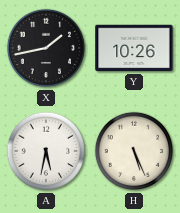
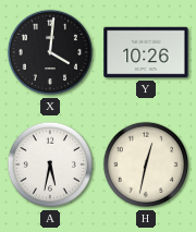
X: 1:43 -> 4:01
H: 5:26 -> 12:32
